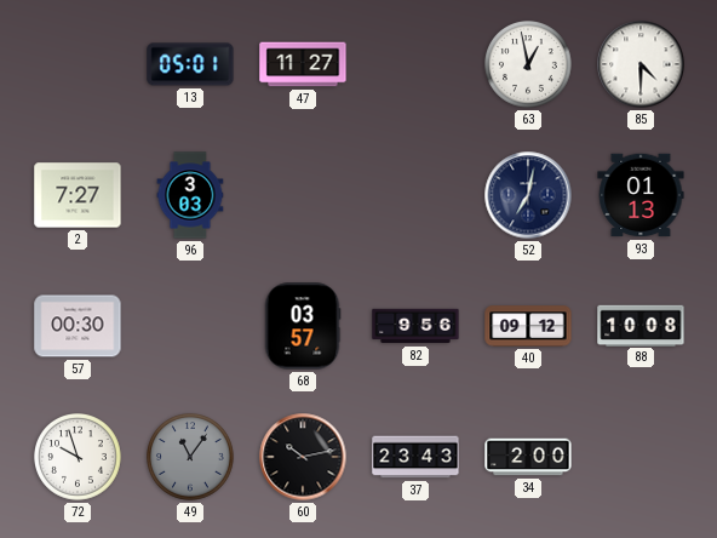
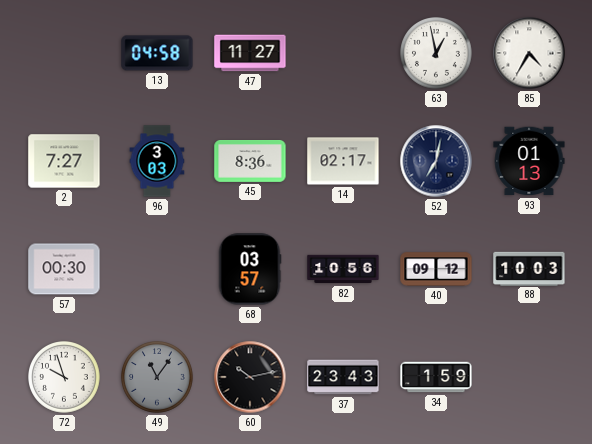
13: 05:01 -> 04:58
85: 4:30 -> 4:35
45: none -> 8:36
14: none -> 02:17
82: 9:56 -> 10:56
88: 10:08 -> 10:03
34: 2:00 -> 1:59
